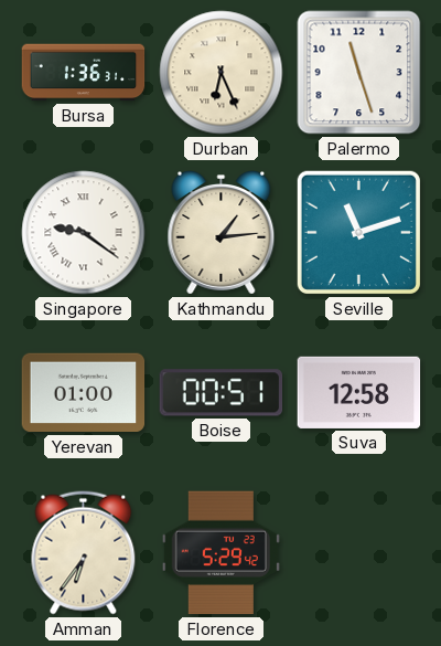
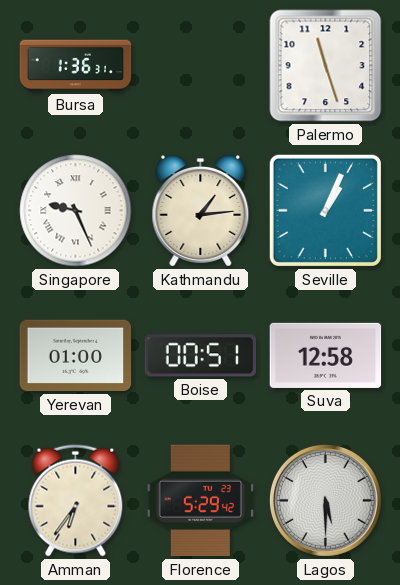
Durban: 6:26 -> none
Singapore: 9:21 -> 9:26
Seville: 11:12 -> 1:04
Lagos: none -> 5:30
